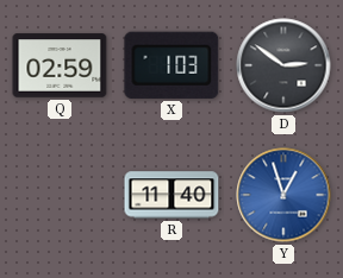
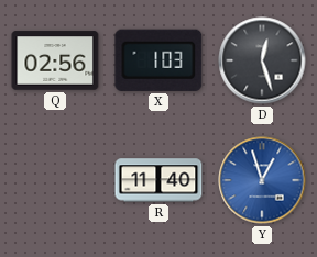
Q: 02:59 -> 02:56
D: 2:51 -> 12:27
